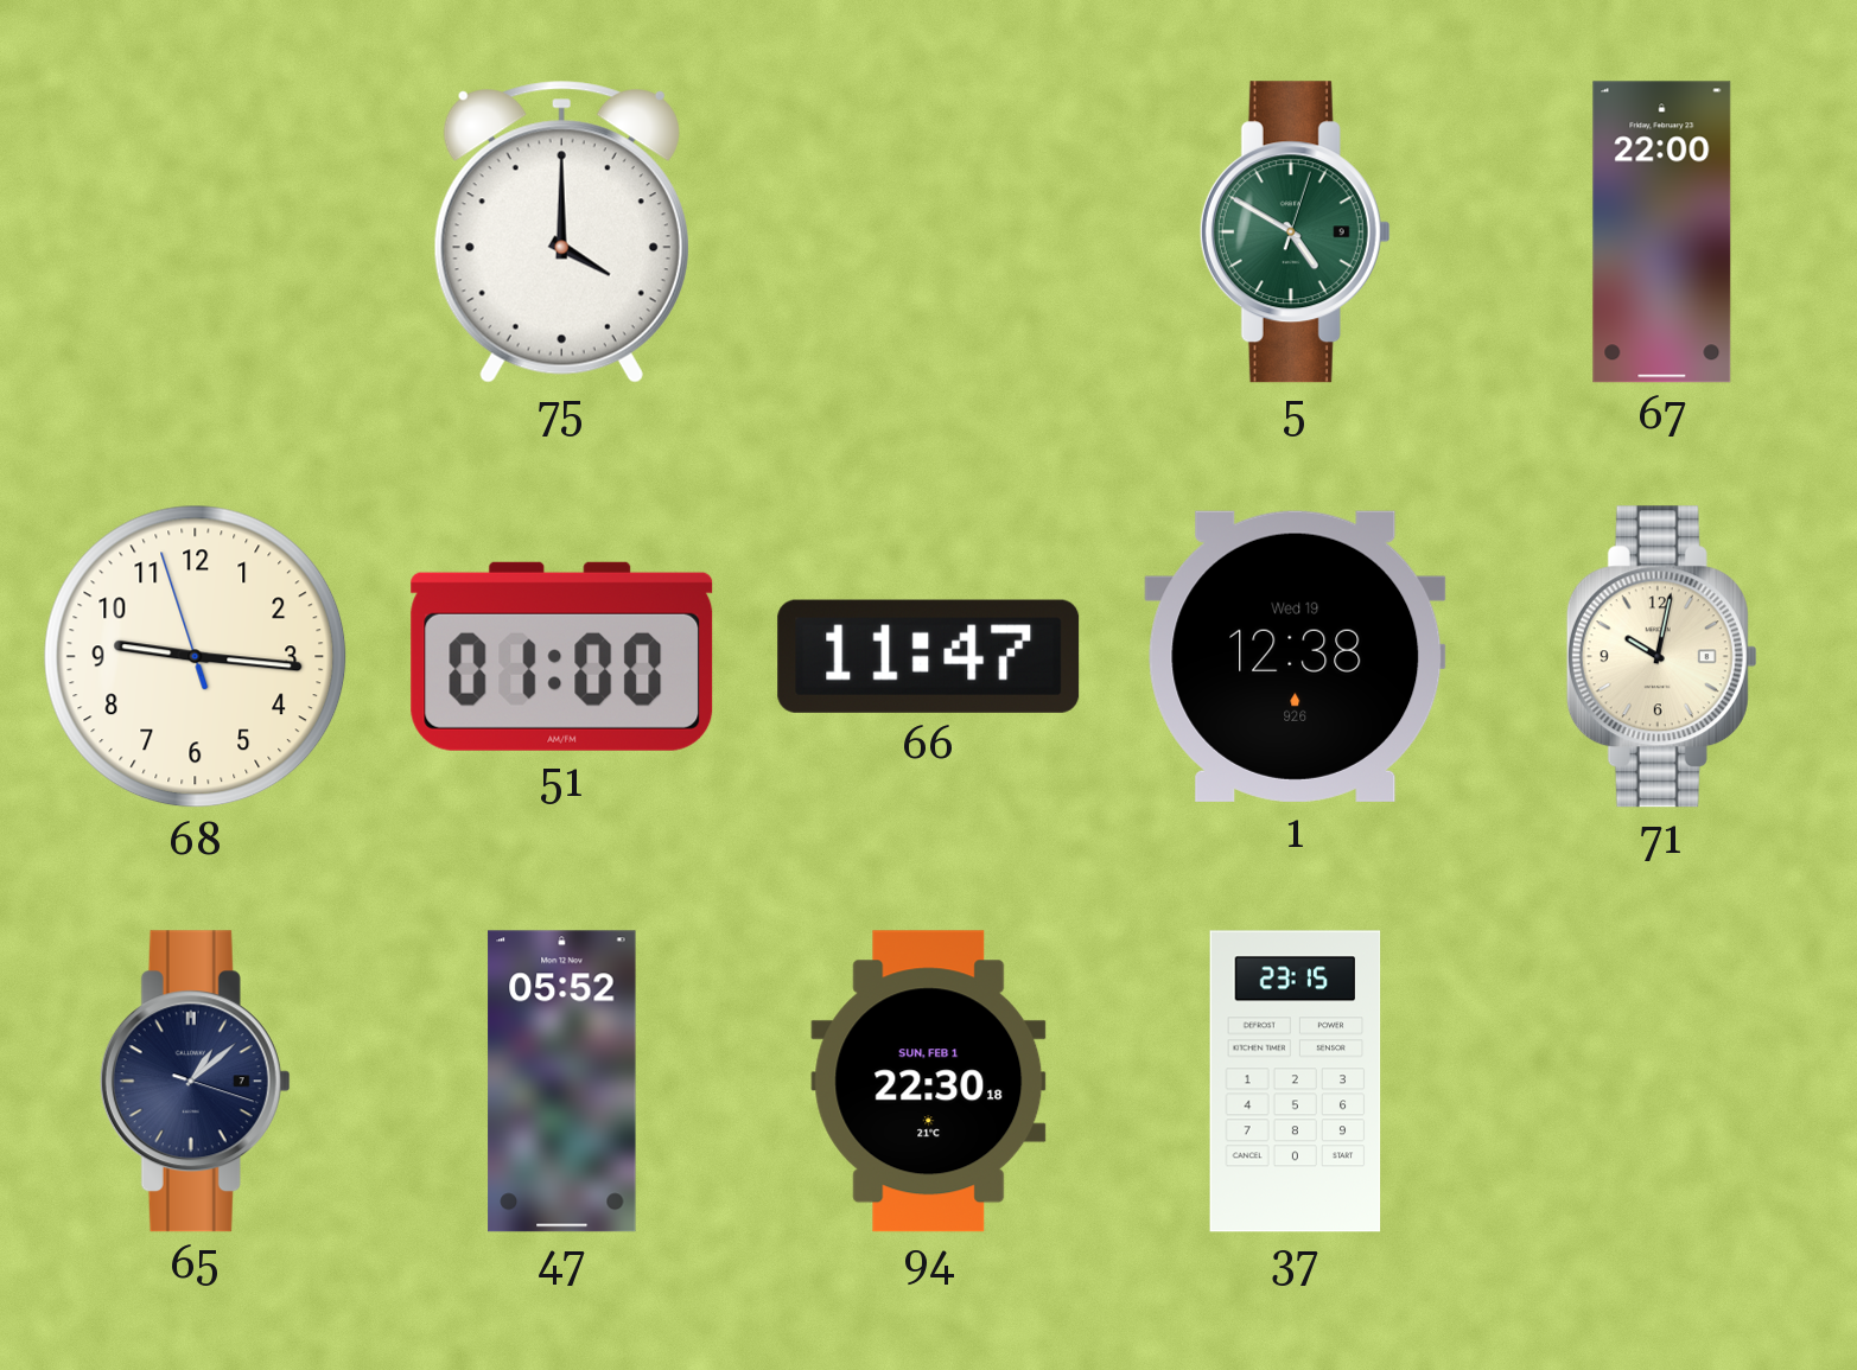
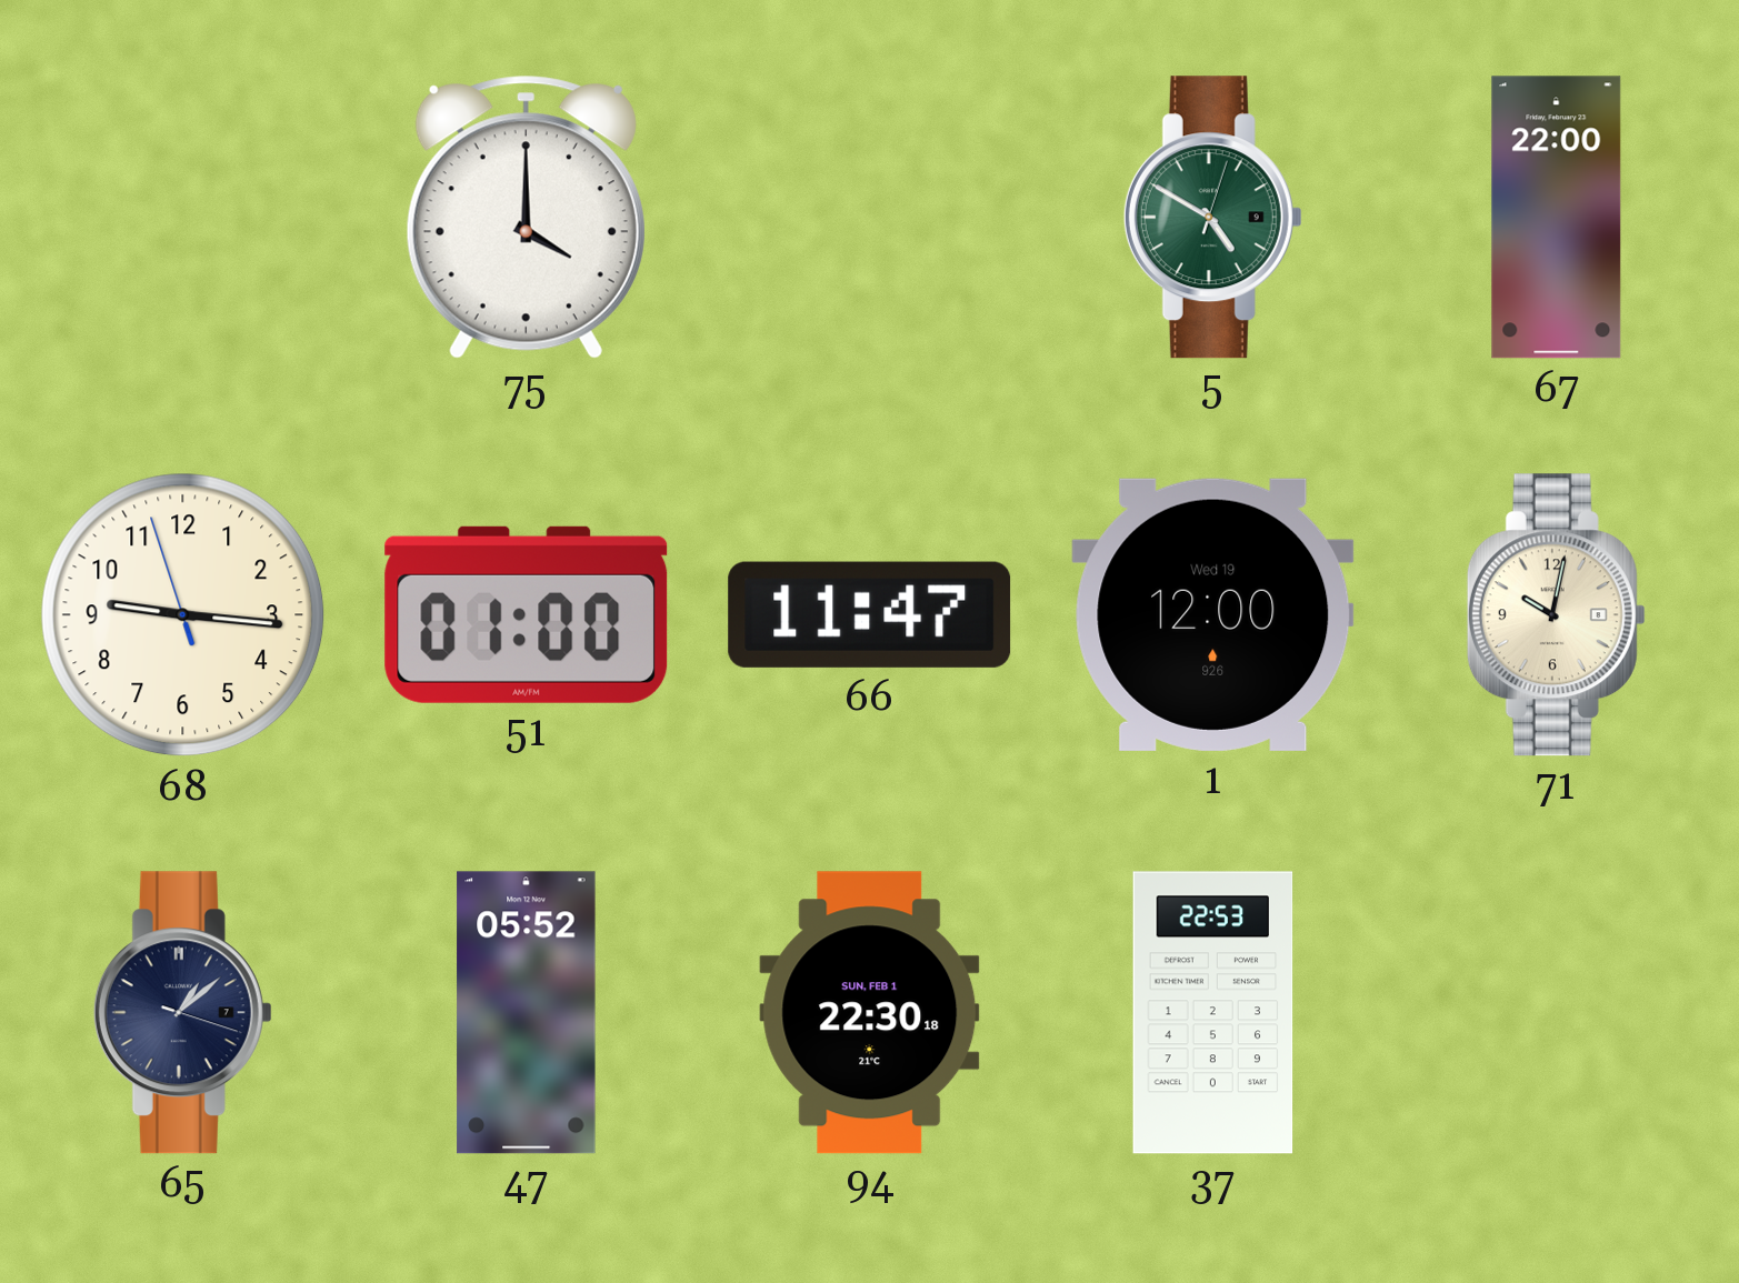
1: 12:38 -> 12:00
37: 23:15 -> 22:53
